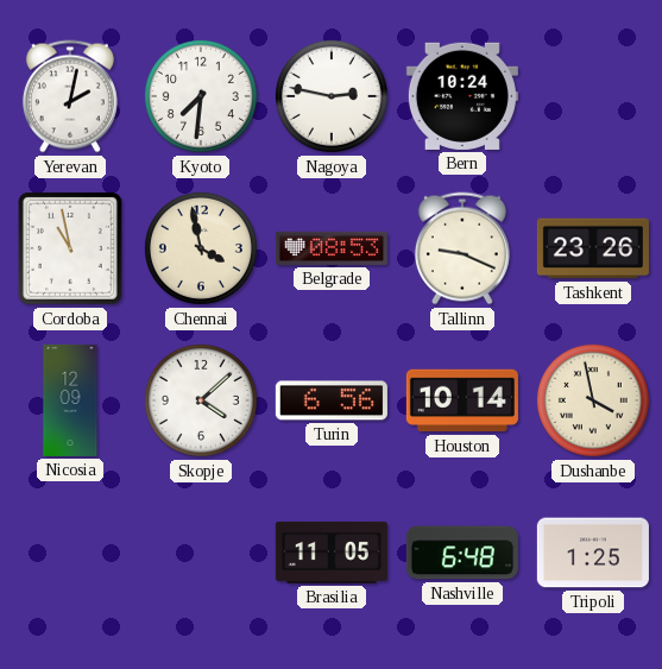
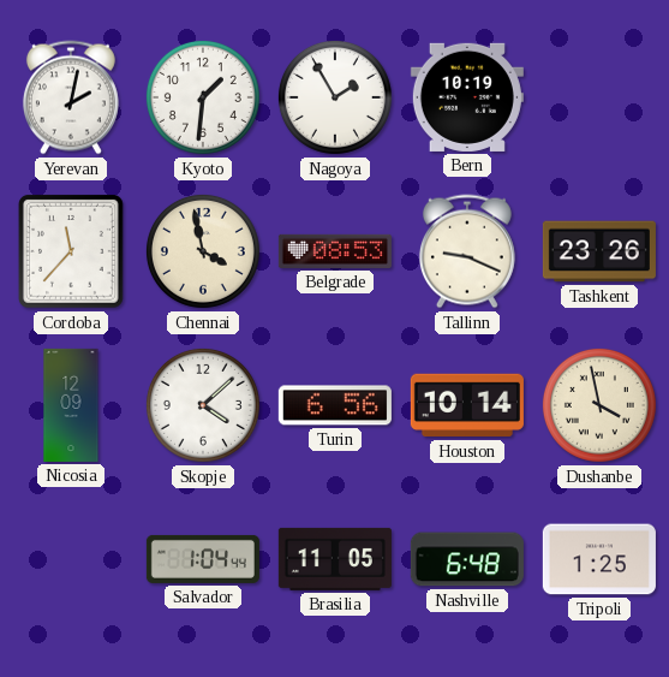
Kyoto: 7:31 -> 1:31
Nagoya: 2:47 -> 1:55
Bern: 10:24 -> 10:19
Cordoba: 10:58 -> 11:37
Salvador: none -> 1:04
